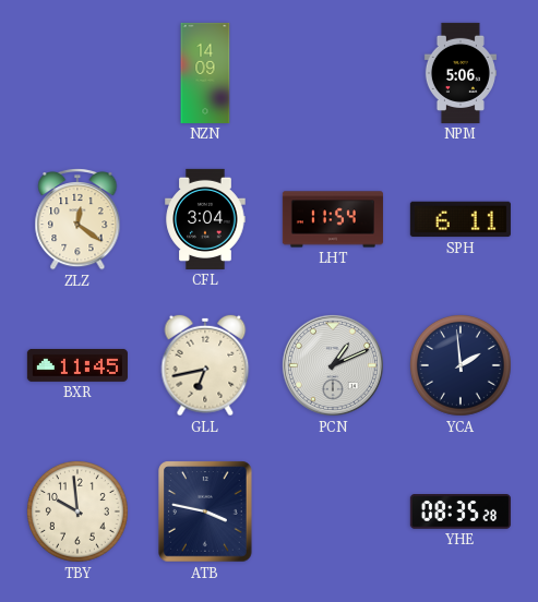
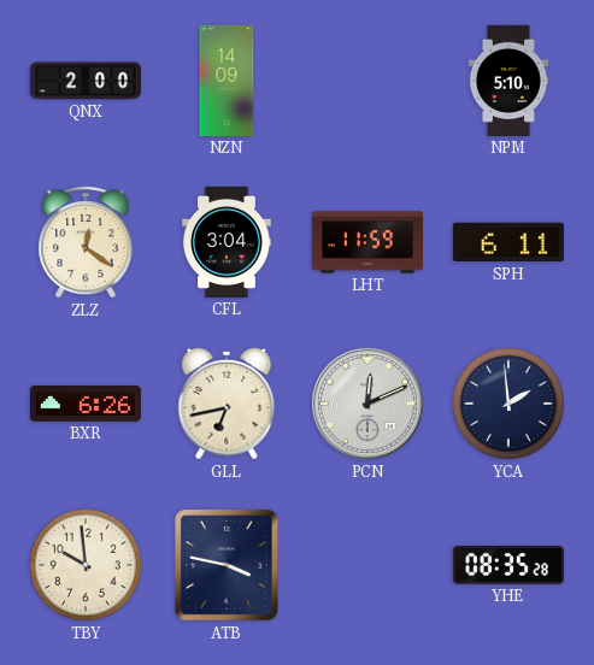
QNX: none -> 2:00
NPM: 5:06 -> 5:10
LHT: 11:54 -> 11:59
BXR: 11:45 -> 6:26
PCN: 1:11 -> 12:11
